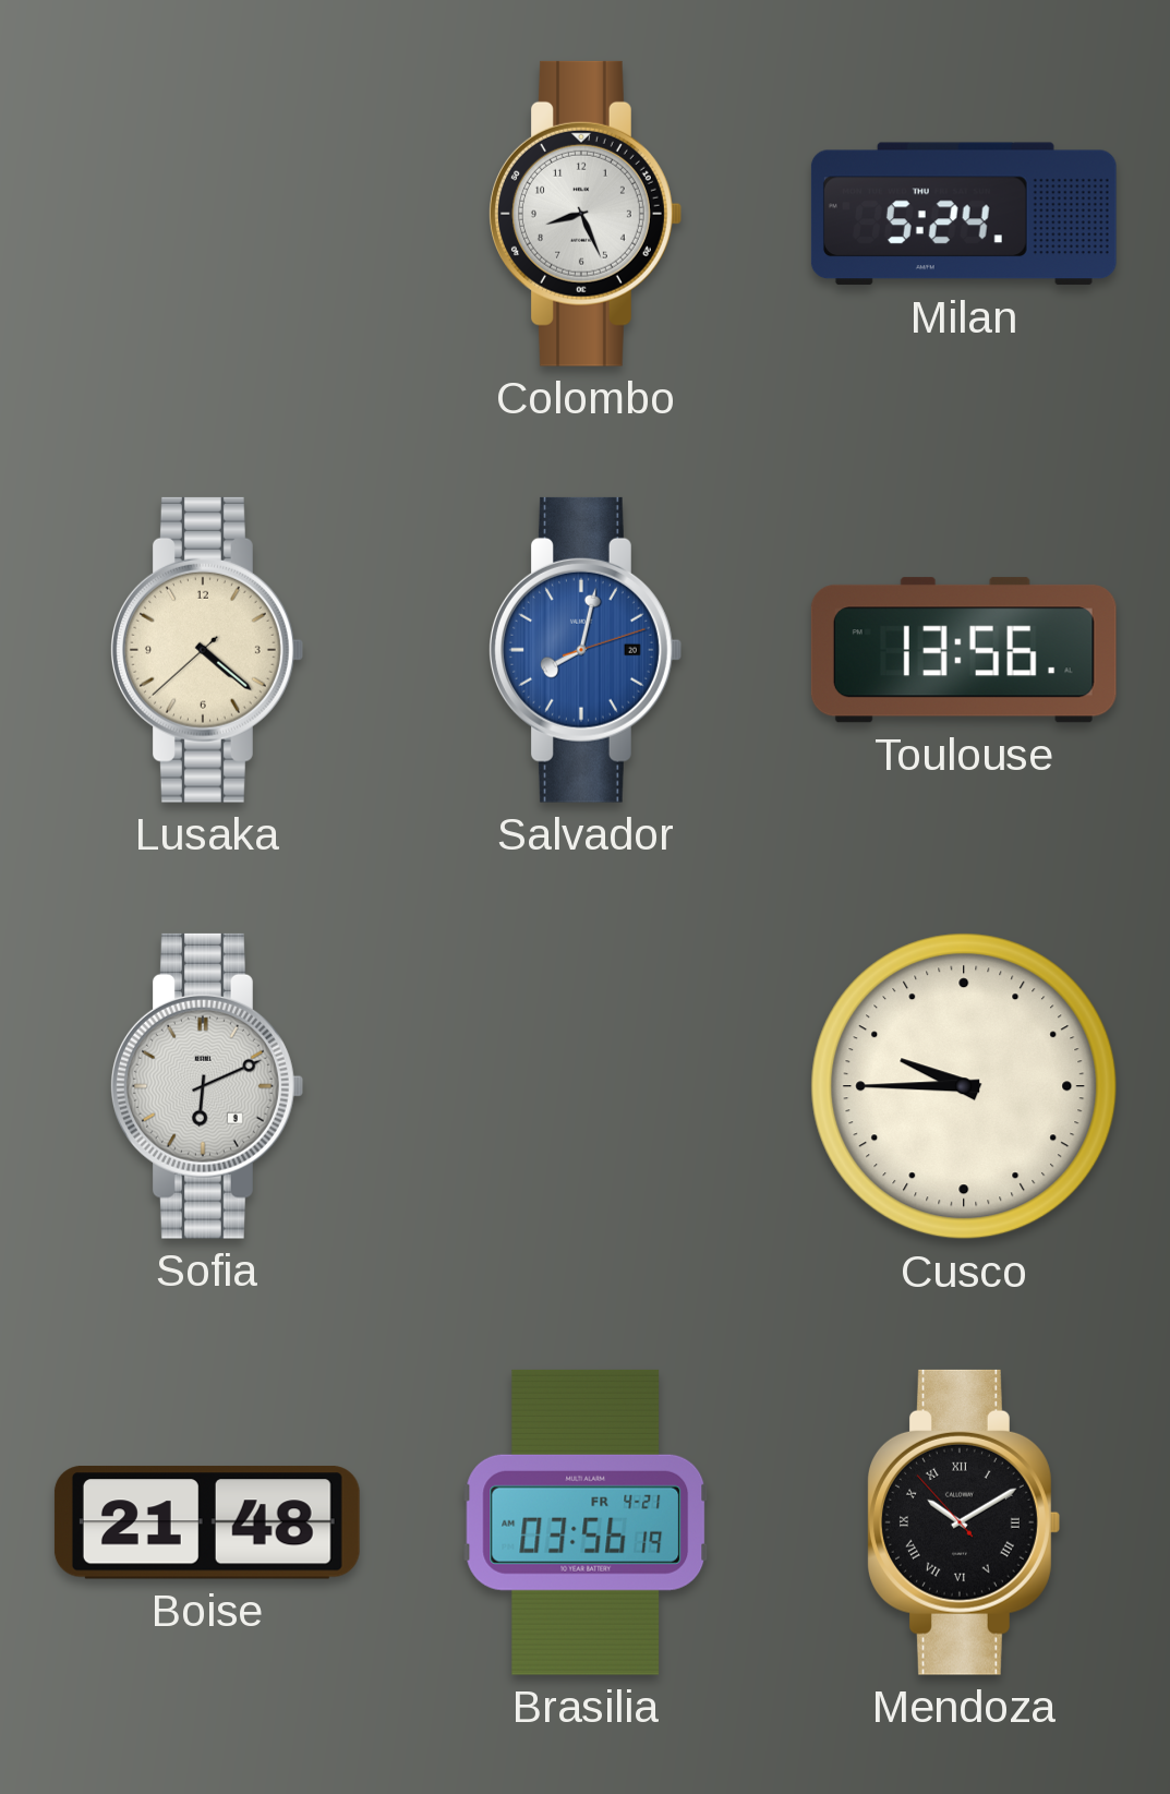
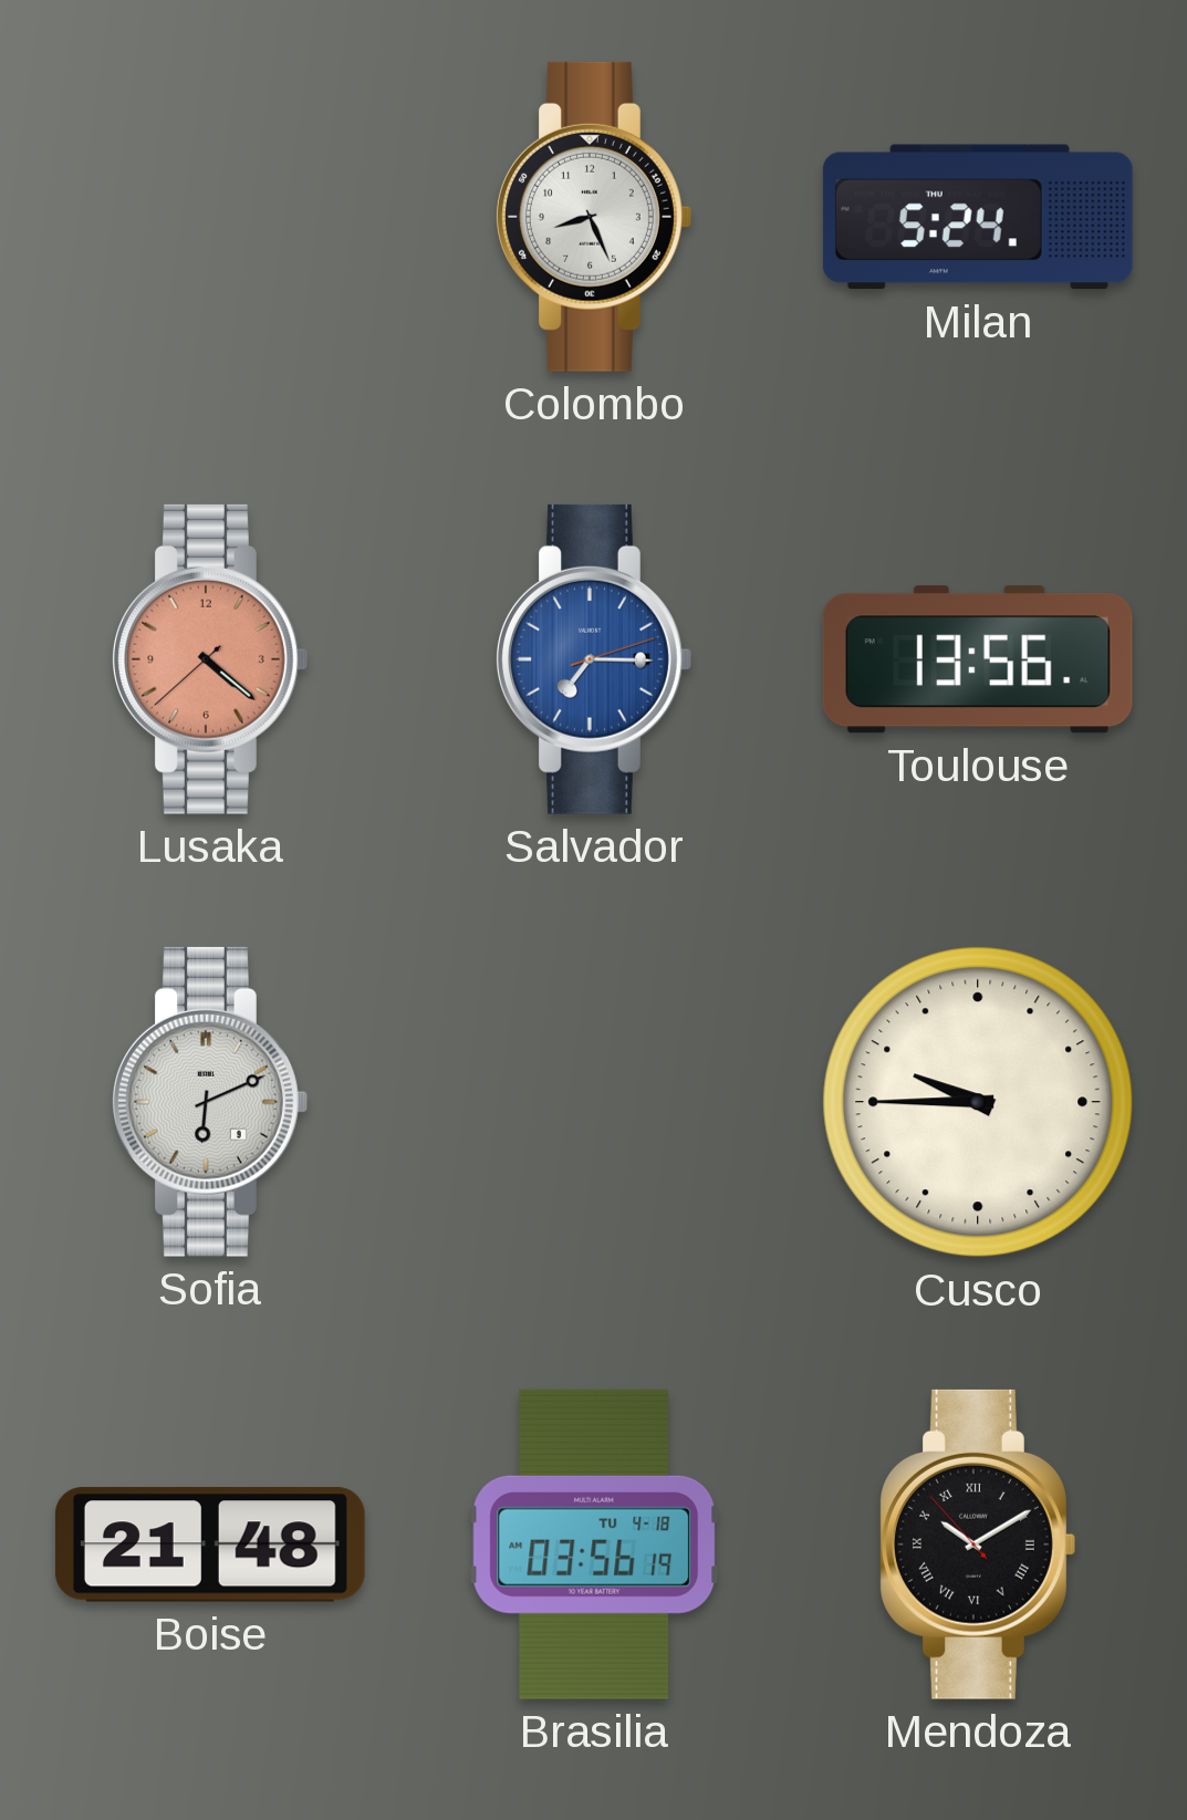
Lusaka dial: cream -> salmon
Salvador: 8:02 -> 7:15
Brasilia date: FR 4-21 -> TU 4-18
